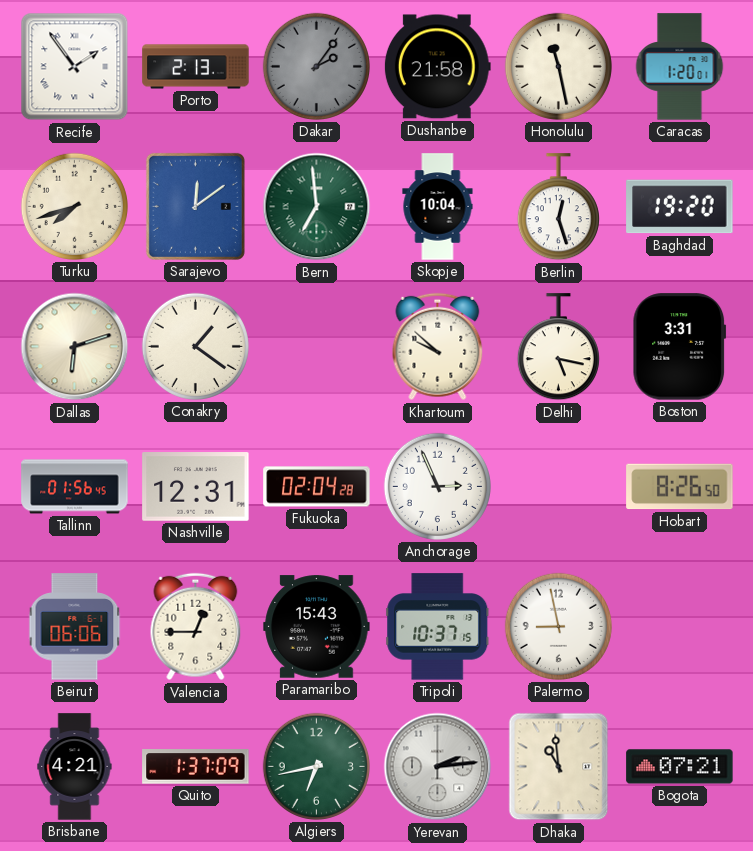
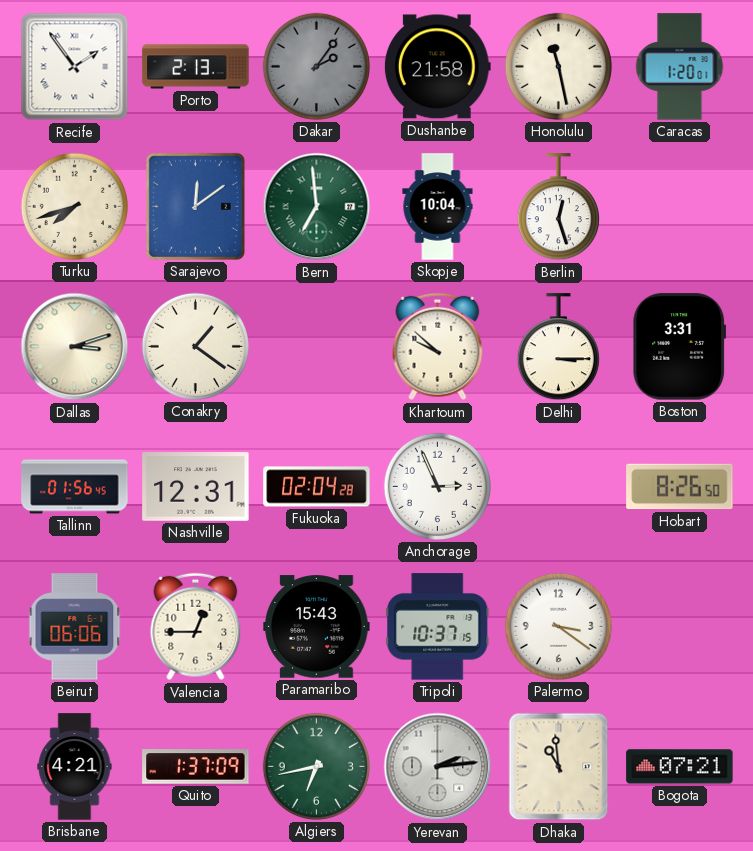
Baghdad: 19:20 -> none
Dallas: 6:12 -> 3:12
Delhi: 5:17 -> 3:15
Palermo: 8:58 -> 3:21
